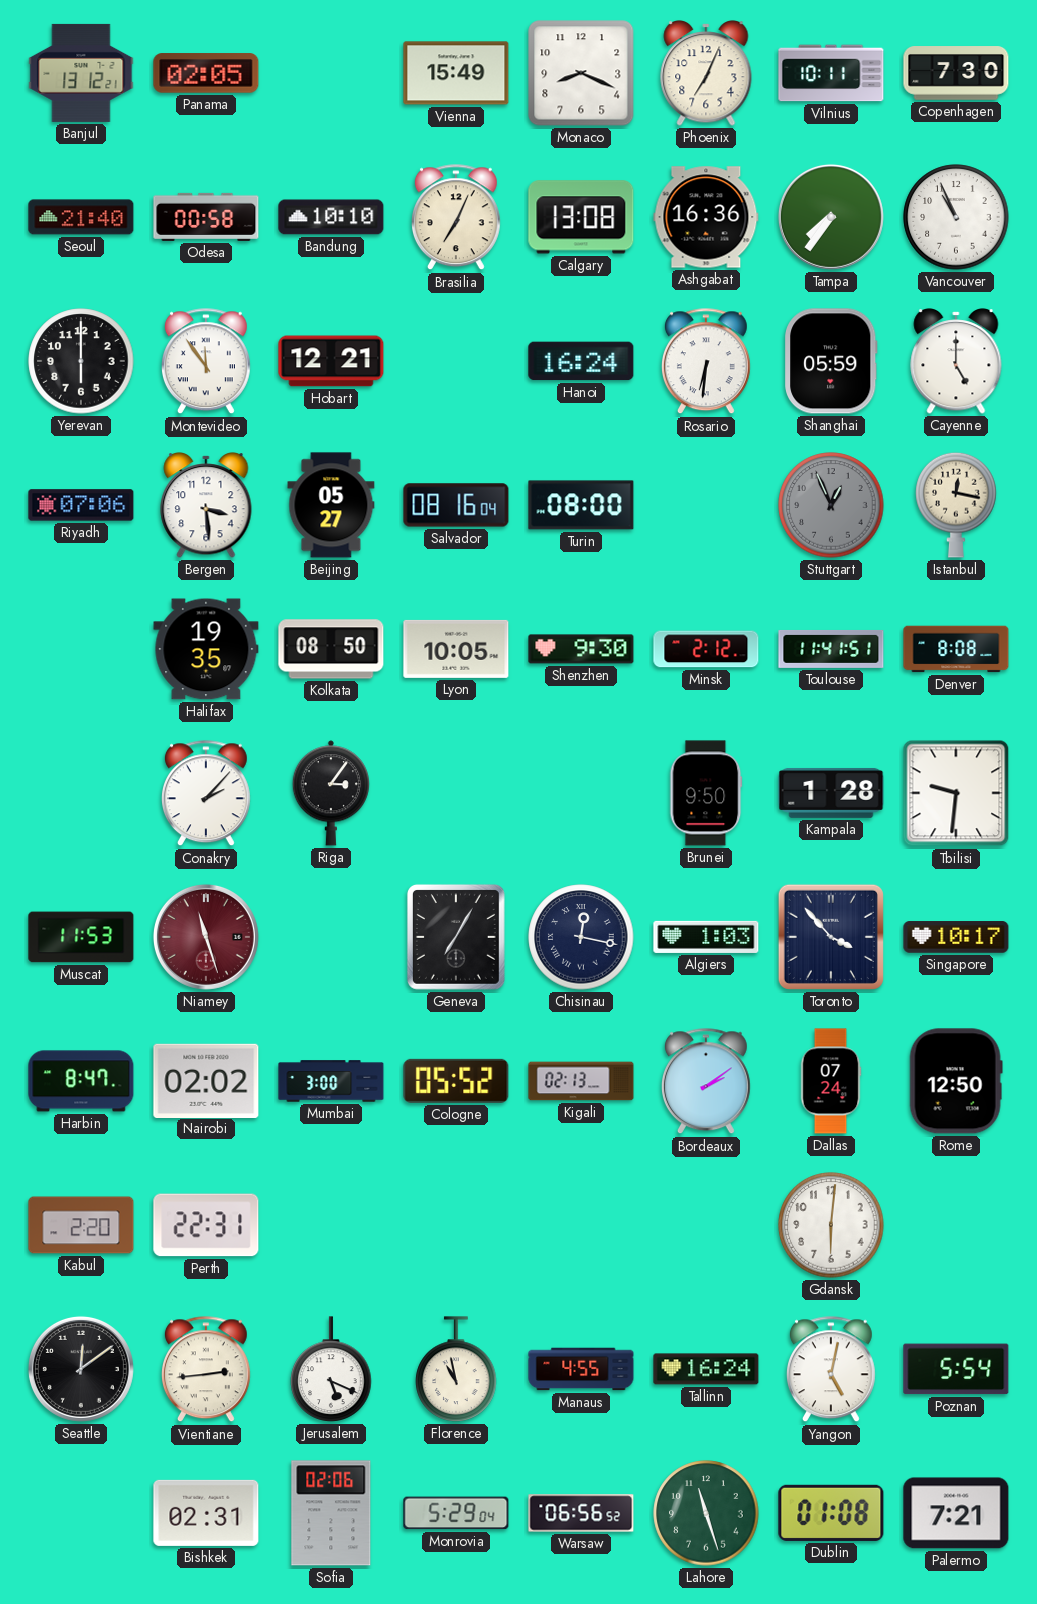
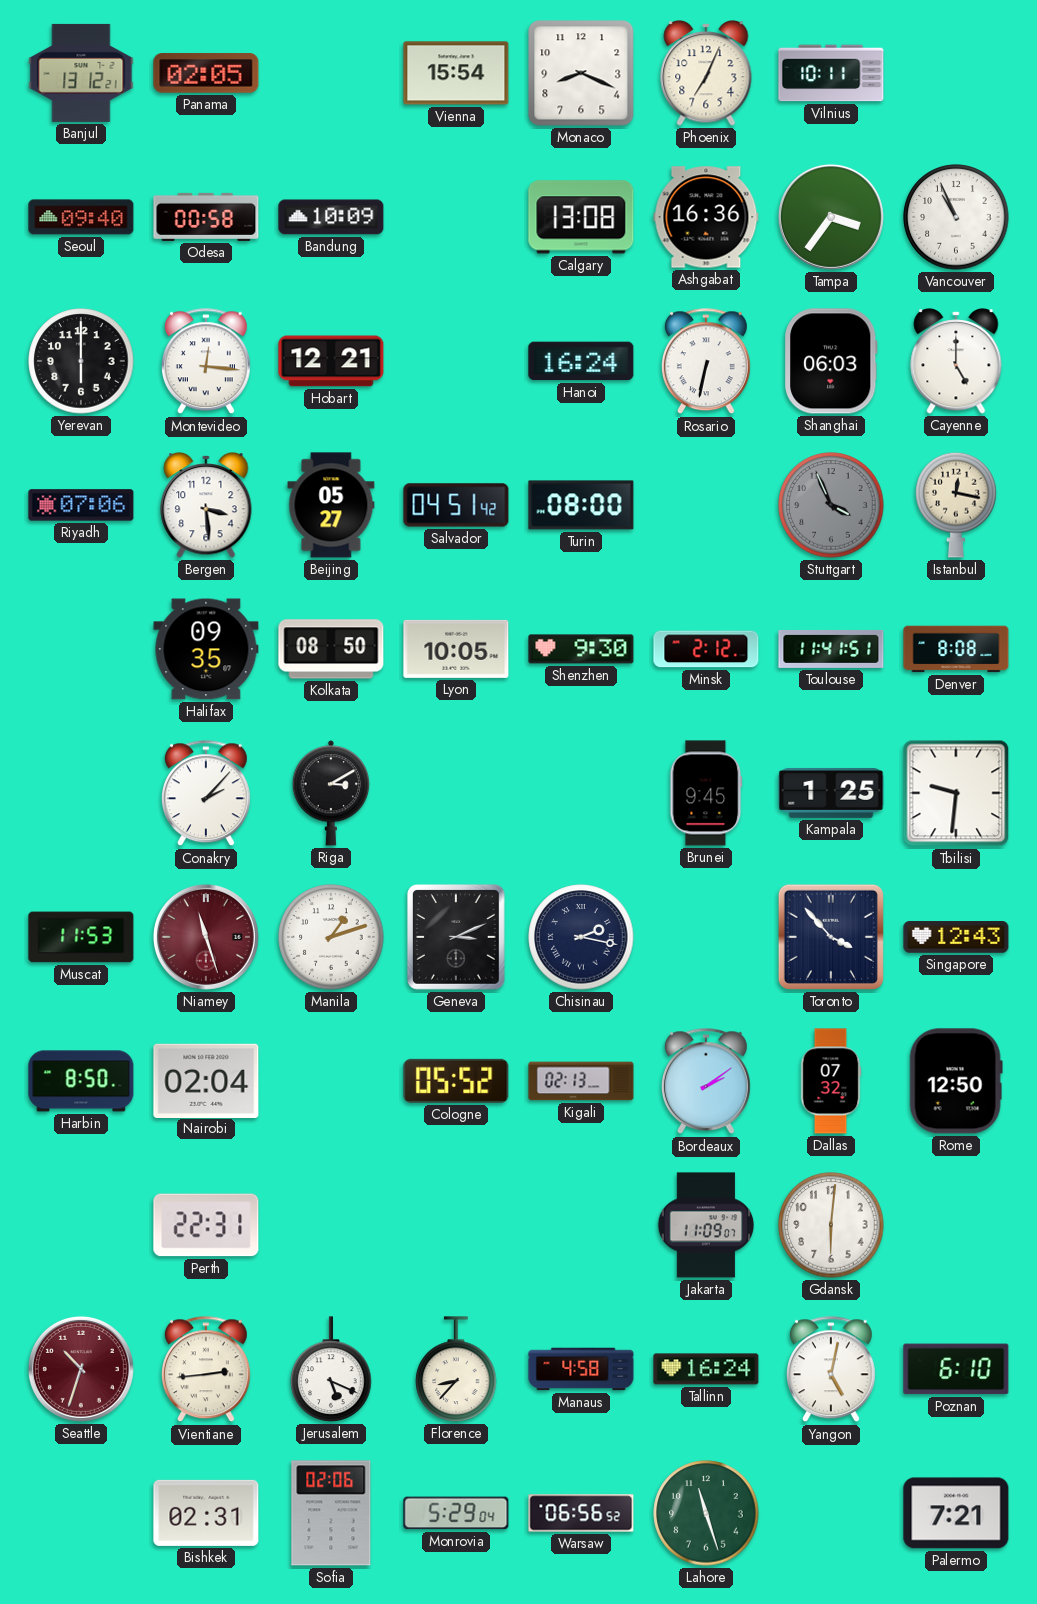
Vienna: 15:49 -> 15:54
Copenhagen: 7:30 -> none
Seoul: 21:40 -> 09:40
Bandung: 10:10 -> 10:09
Brasilia: 7:04 -> none
Tampa: 7:36 -> 3:36
Montevideo: 11:54 -> 12:16
Rosario: 6:31 -> 6:32
Shanghai: 05:59 -> 06:03
Salvador: 08:16 -> 04:51
Stuttgart: 12:56 -> 3:56
Halifax: 19:35 -> 09:35
Riga: 3:06 -> 3:10
Brunei: 9:50 -> 9:45
Kampala: 1:28 -> 1:25
Manila: none -> 1:12
Geneva: 7:05 -> 3:11
Chisinau: 12:17 -> 2:17
Algiers: 1:03 -> none
Singapore: 10:17 -> 12:43
Harbin: 8:47 -> 8:50
Nairobi: 02:02 -> 02:04
Mumbai: 3:00 -> none
Dallas: 07:24 -> 07:32
Kabul: 2:20 -> none
Jakarta: none -> 11:09
Seattle: 12:09 -> 10:33
Seattle dial: black -> burgundy
Florence: 10:58 -> 8:37
Manaus: 4:55 -> 4:58
Poznan: 5:54 -> 6:10
Dublin: 01:08 -> none
